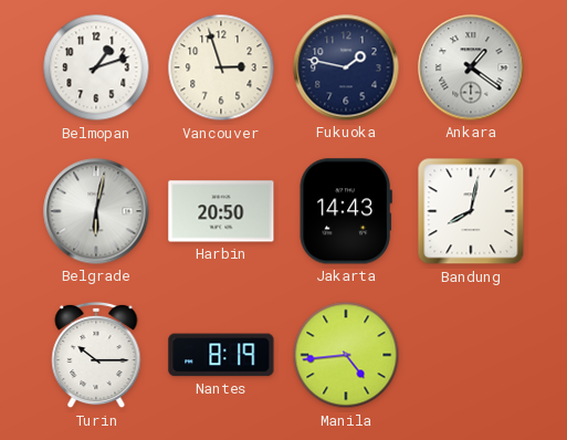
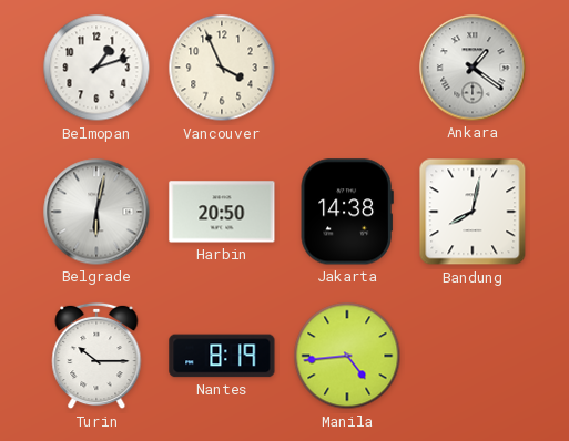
Vancouver: 2:57 -> 3:56
Fukuoka: 1:47 -> none
Jakarta: 14:43 -> 14:38
